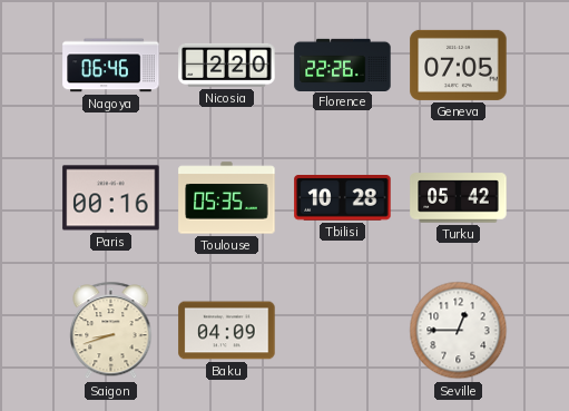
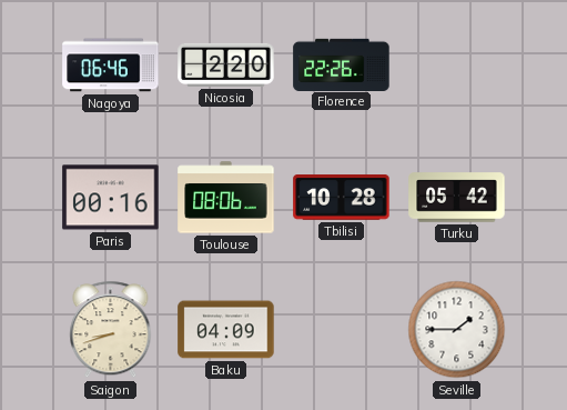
Geneva: 07:05 -> none
Toulouse: 05:35 -> 08:06
Seville: 12:45 -> 1:45
